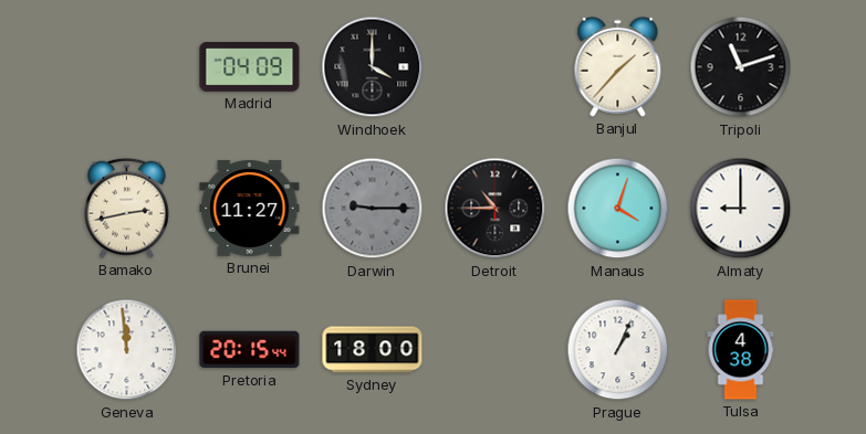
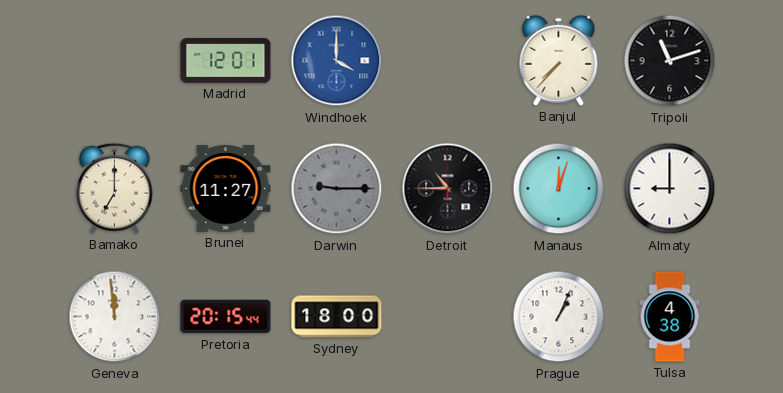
Madrid: 04:09 -> 12:01
Windhoek dial: black -> blue
Banjul: 1:37 -> 7:37
Bamako: 2:43 -> 7:00
Manaus: 4:03 -> 12:03
